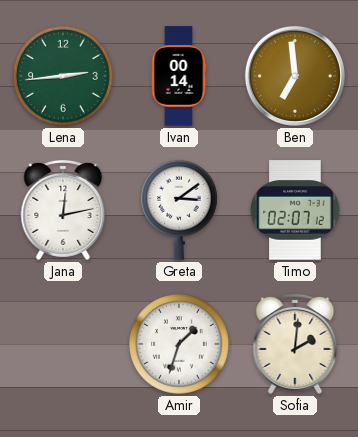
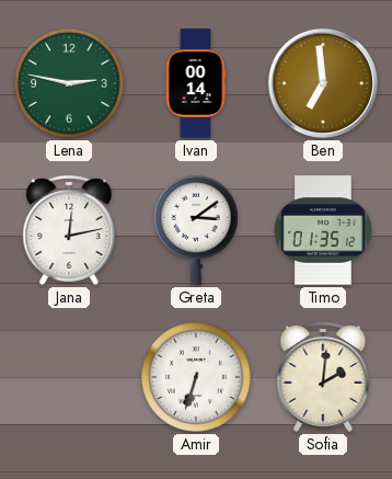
Lena: 2:44 -> 2:47
Timo: 02:07 -> 01:35
Amir: 1:33 -> 6:33
